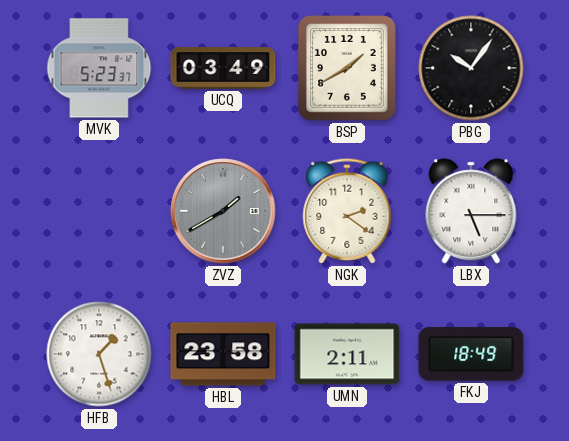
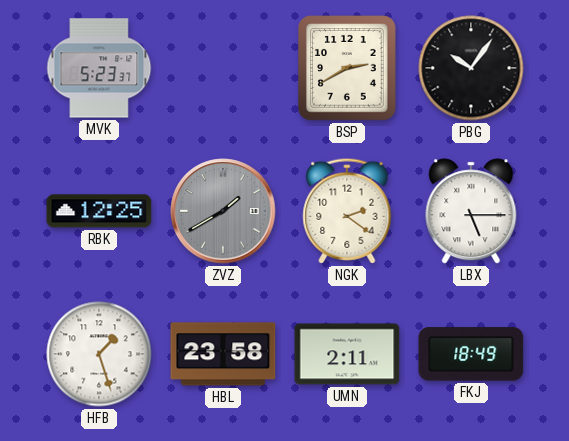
UCQ: 03:49 -> none
BSP: 1:40 -> 2:40
RBK: none -> 12:25
